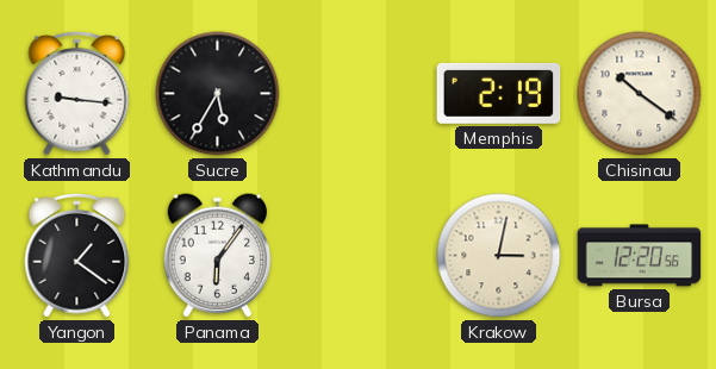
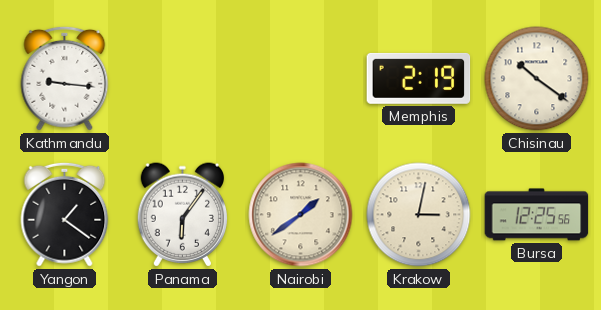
Sucre: 5:35 -> none
Nairobi: none -> 1:39
Bursa: 12:20 -> 12:25
